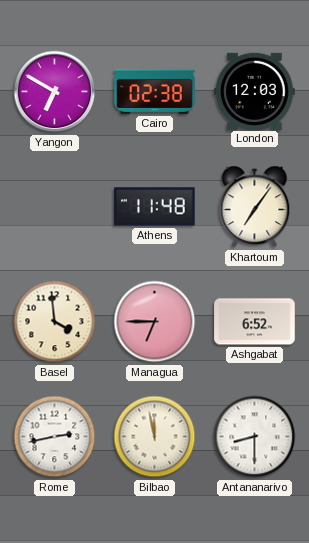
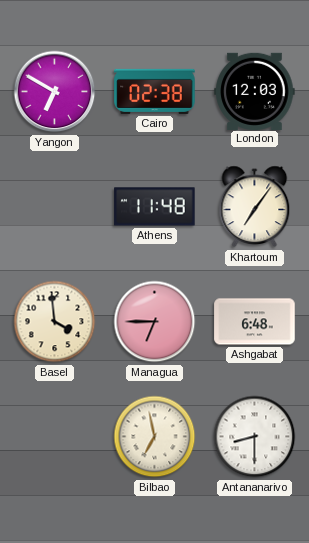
Ashgabat: 6:52 -> 6:48
Rome: 2:43 -> none
Bilbao: 11:58 -> 6:58
